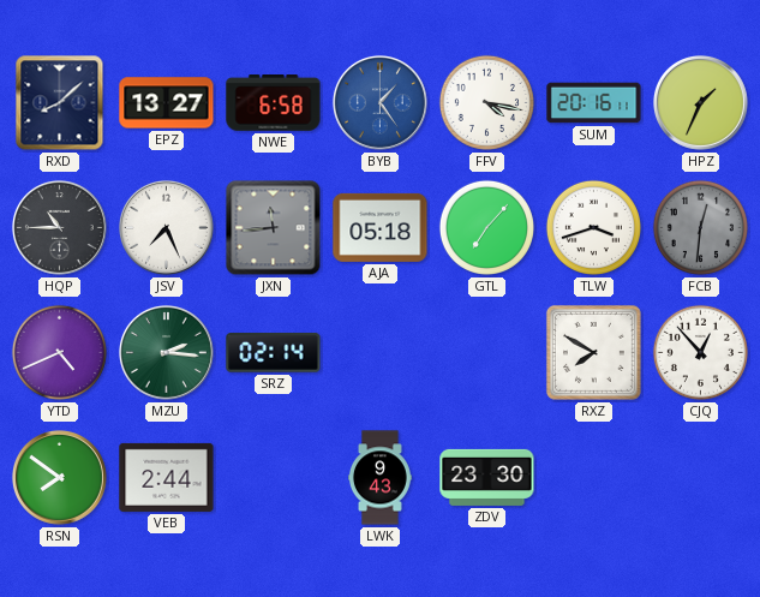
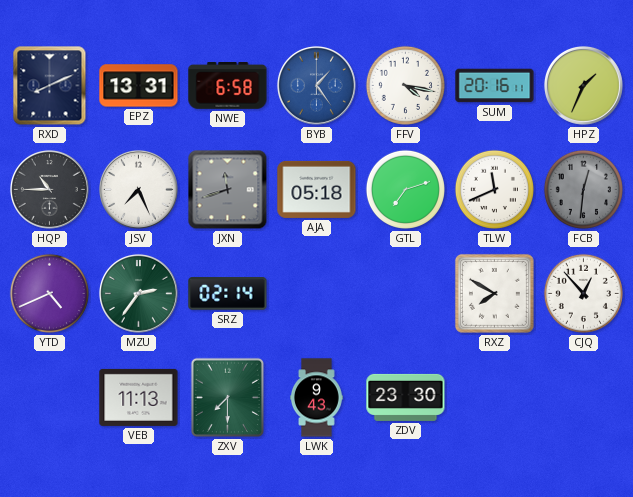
RXD: 8:08 -> 8:11
EPZ: 13:27 -> 13:31
JXN: 11:44 -> 11:42
GTL: 7:07 -> 7:12
TLW: 3:42 -> 11:41
MZU: 2:16 -> 2:36
RSN: 7:51 -> none
VEB: 2:44 -> 11:13
ZXV: none -> 7:30
